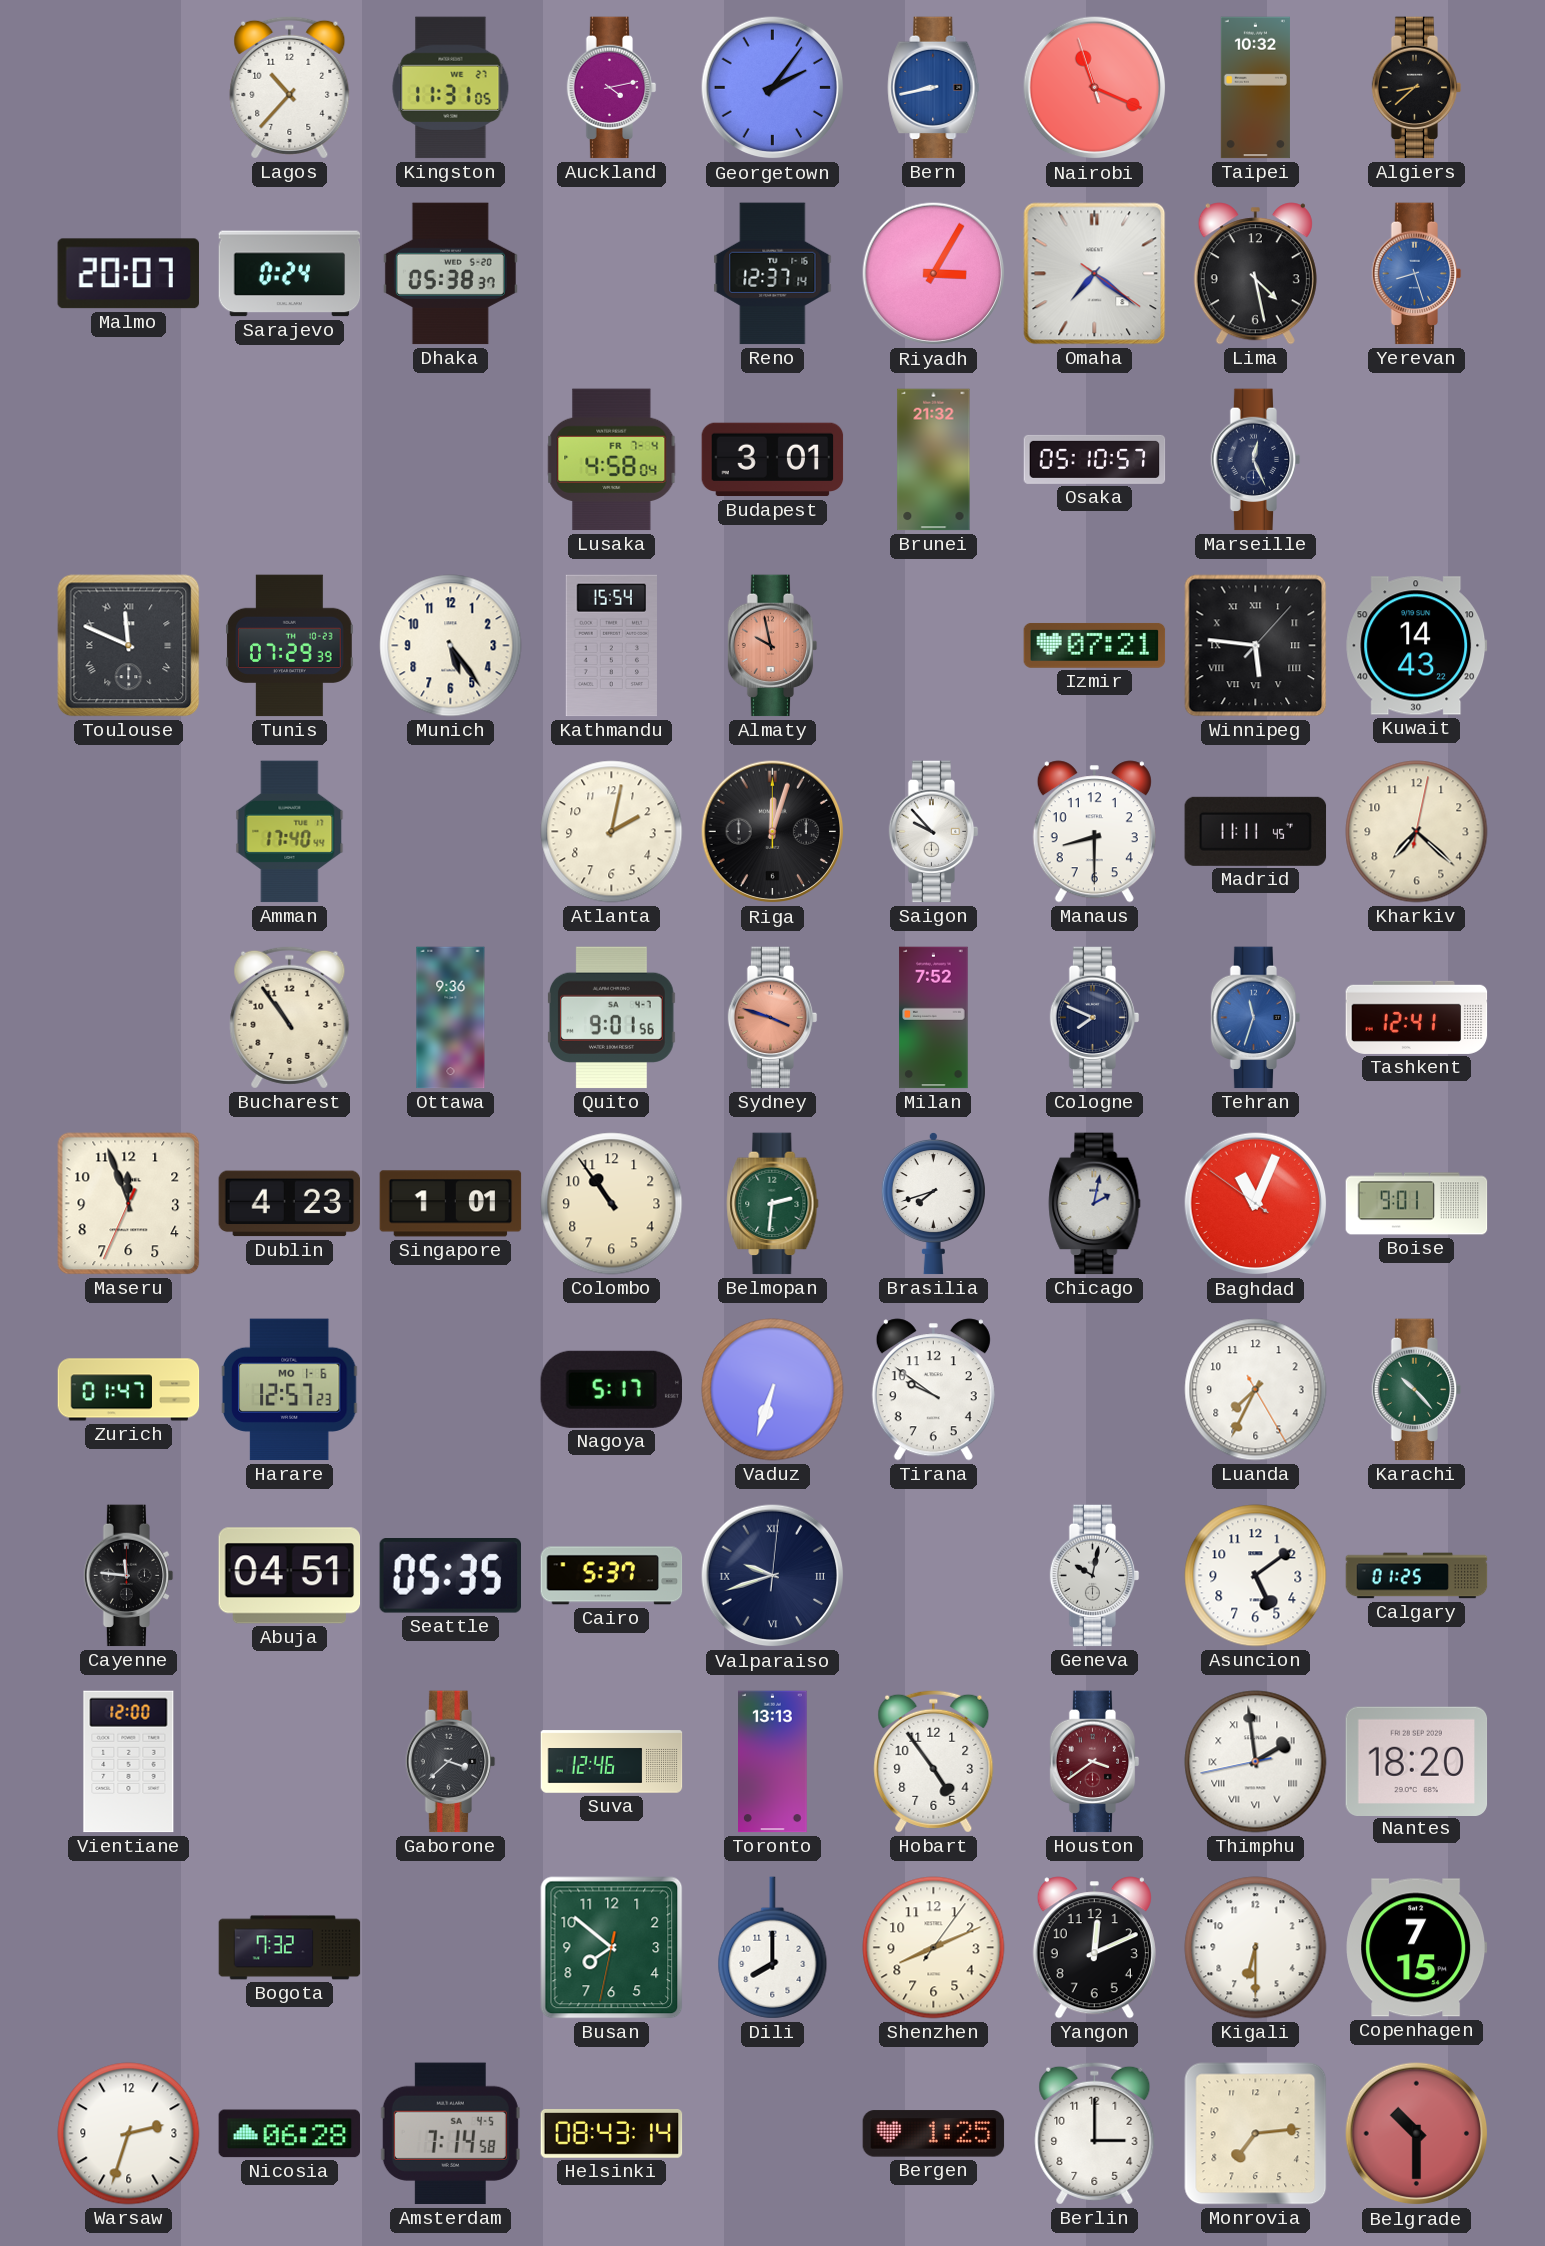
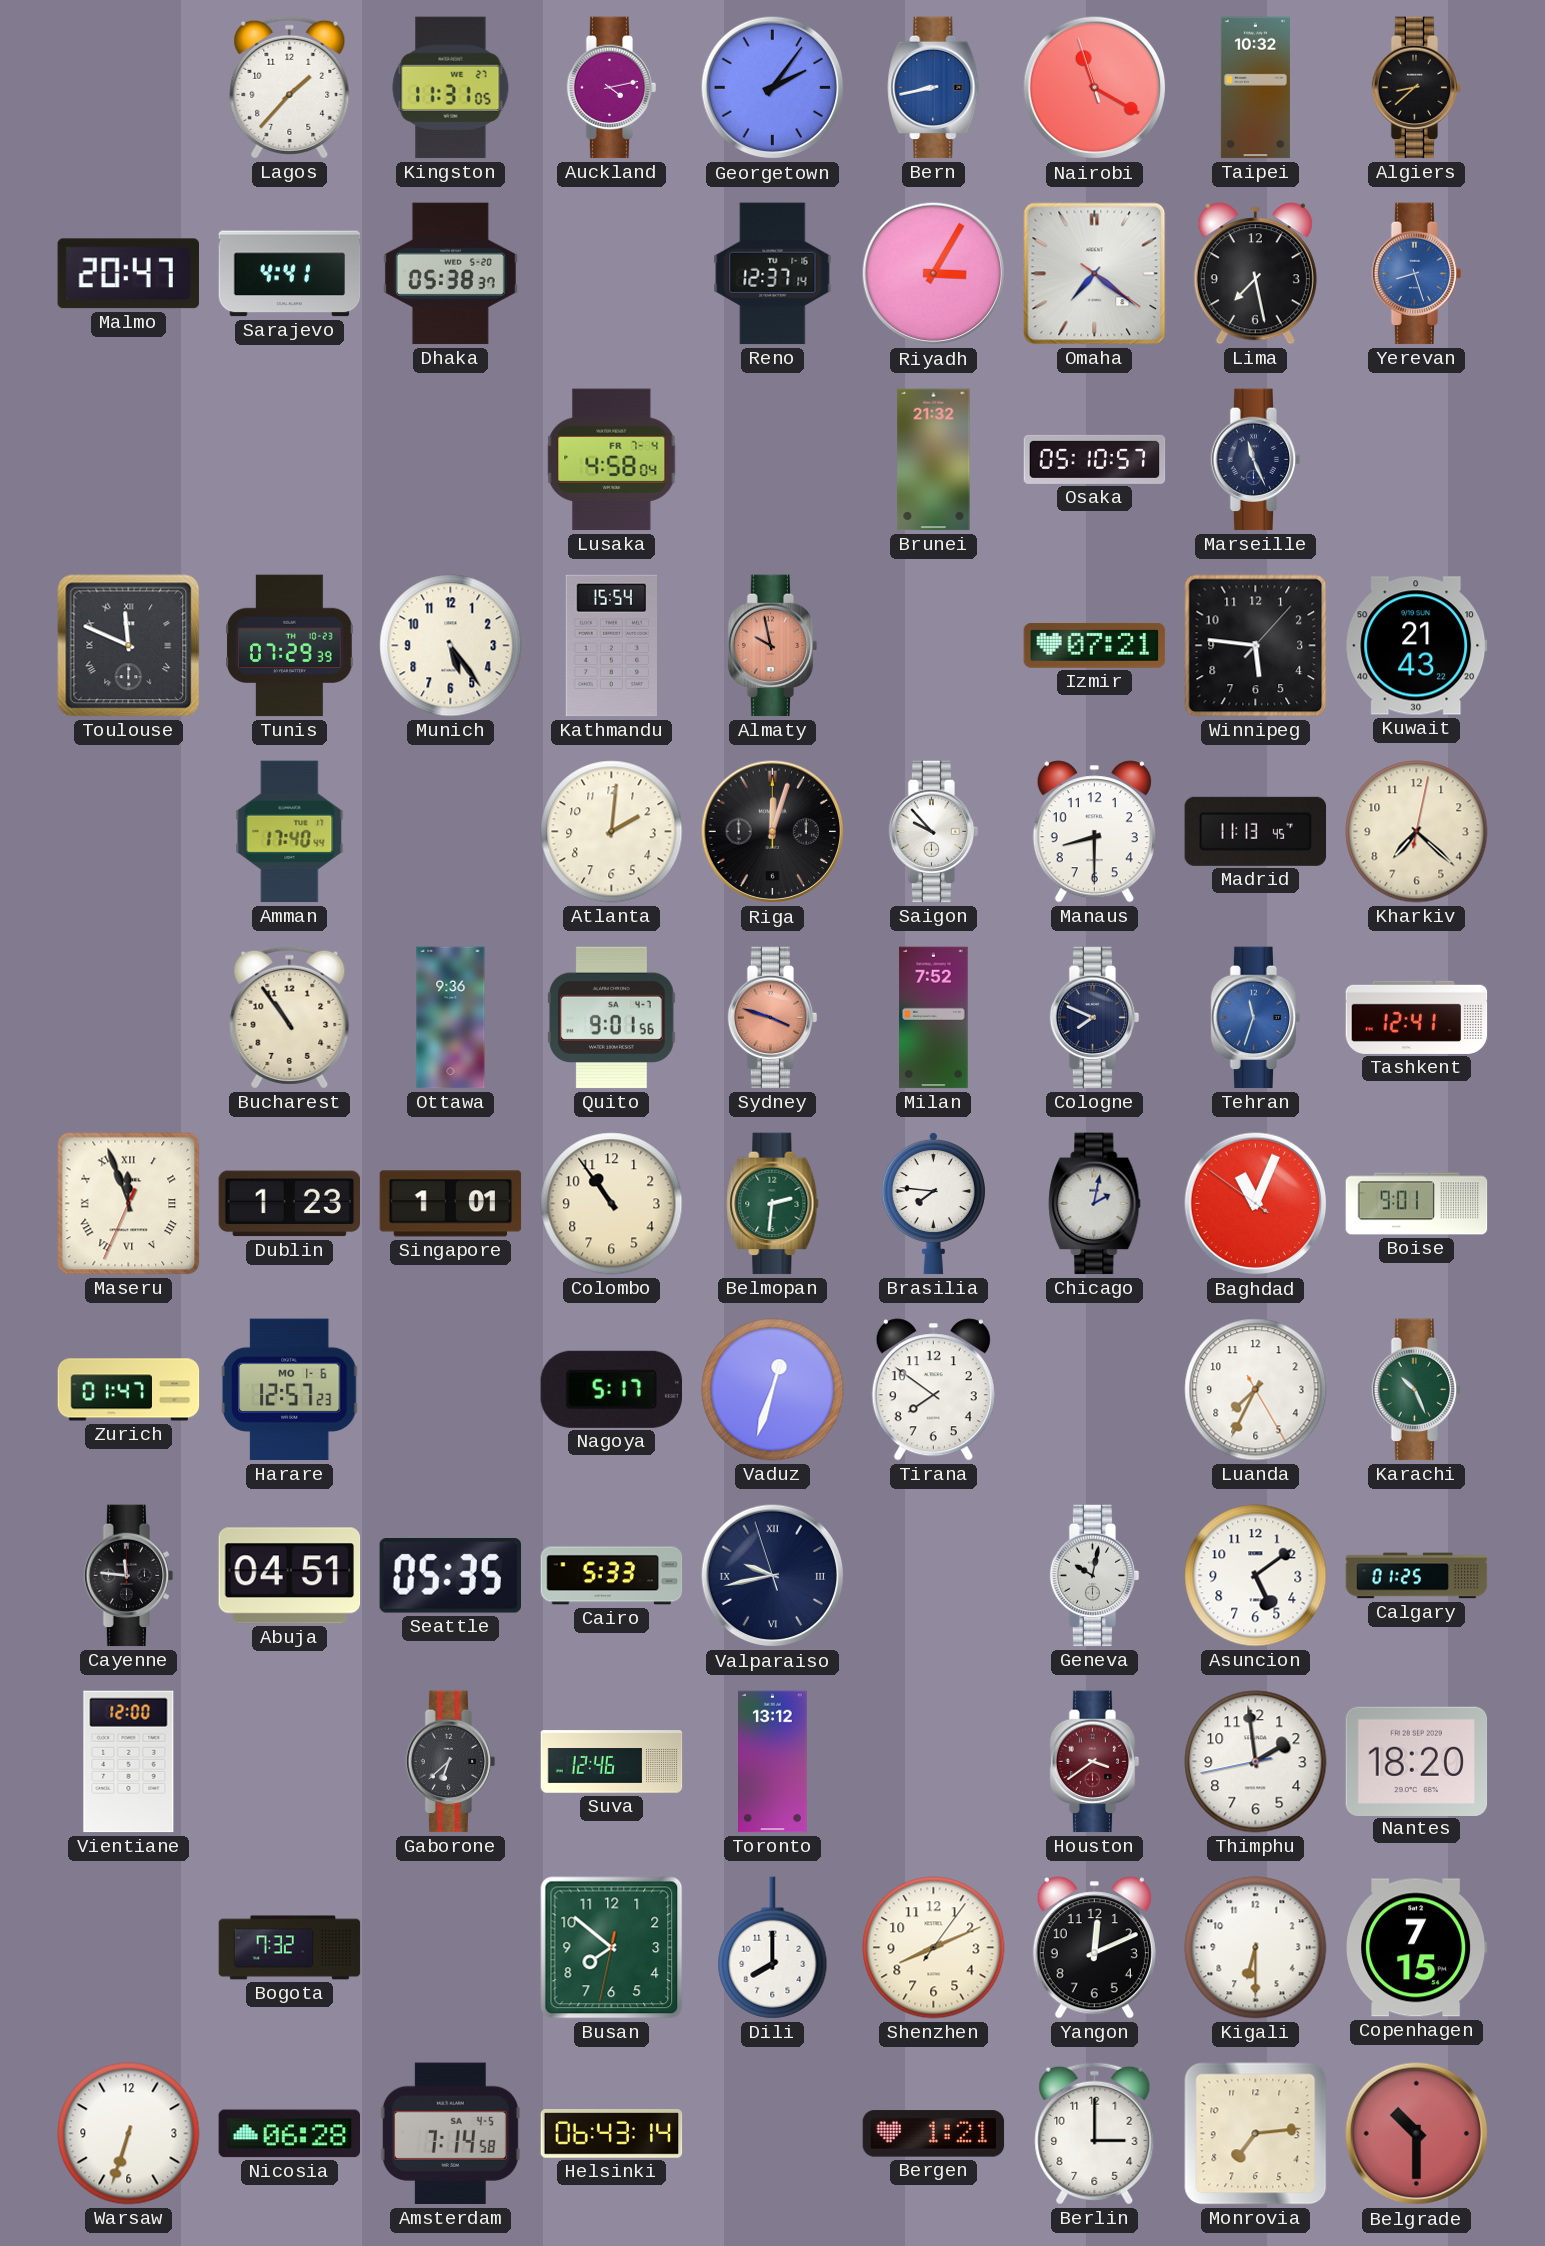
Lagos: 10:37 -> 1:37
Nairobi: 11:18 -> 11:19
Malmo: 20:07 -> 20:47
Sarajevo: 0:24 -> 4:41
Lima: 4:28 -> 7:28
Budapest: 3:01 -> none
Marseille: 12:26 -> 11:26
Winnipeg numerals: Roman -> Arabic
Kuwait: 14:43 -> 21:43
Atlanta: 2:02 -> 2:01
Madrid: 11:11 -> 11:13
Maseru numerals: Arabic -> Roman
Dublin: 4:23 -> 1:23
Brasilia: 7:42 -> 7:46
Vaduz: 6:33 -> 12:33
Tirana: 9:51 -> 7:51
Karachi: 10:23 -> 10:26
Cairo: 5:37 -> 5:33
Valparaiso: 9:42:01 -> 9:42:57
Gaborone: 3:38 -> 6:38
Toronto: 13:13 -> 13:12
Hobart: 4:54 -> none
Thimphu numerals: Roman -> Arabic
Warsaw: 2:33 -> 6:33
Helsinki: 08:43 -> 06:43
Bergen: 1:25 -> 1:21
